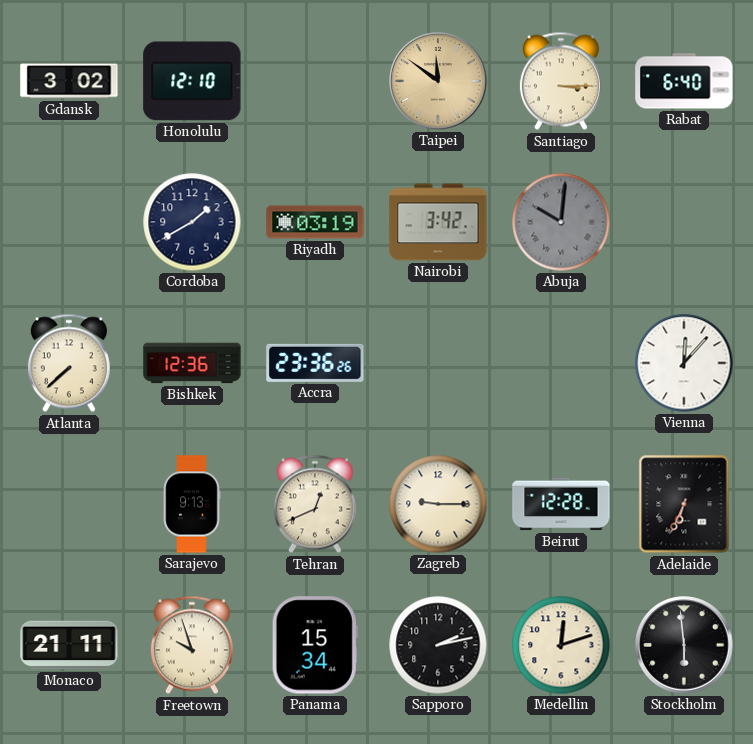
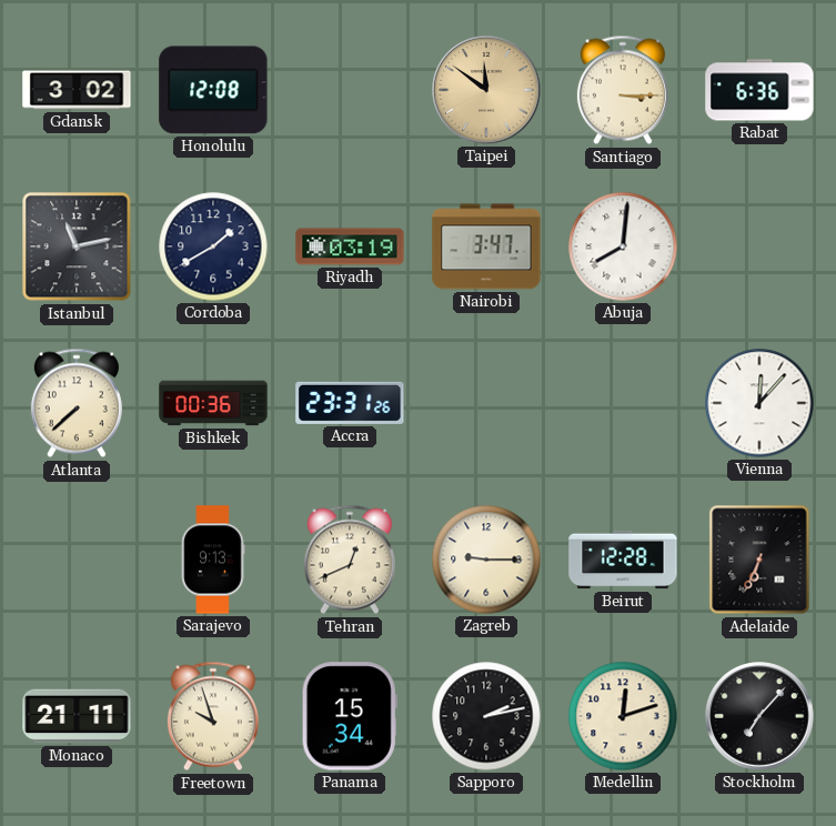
Honolulu: 12:10 -> 12:08
Rabat: 6:40 -> 6:36
Istanbul: none -> 11:13
Nairobi: 3:42 -> 3:47
Abuja: 10:01 -> 8:01
Abuja dial: grey -> white
Bishkek: 12:36 -> 00:36
Accra: 23:36 -> 23:31
Stockholm: 5:59 -> 7:07
